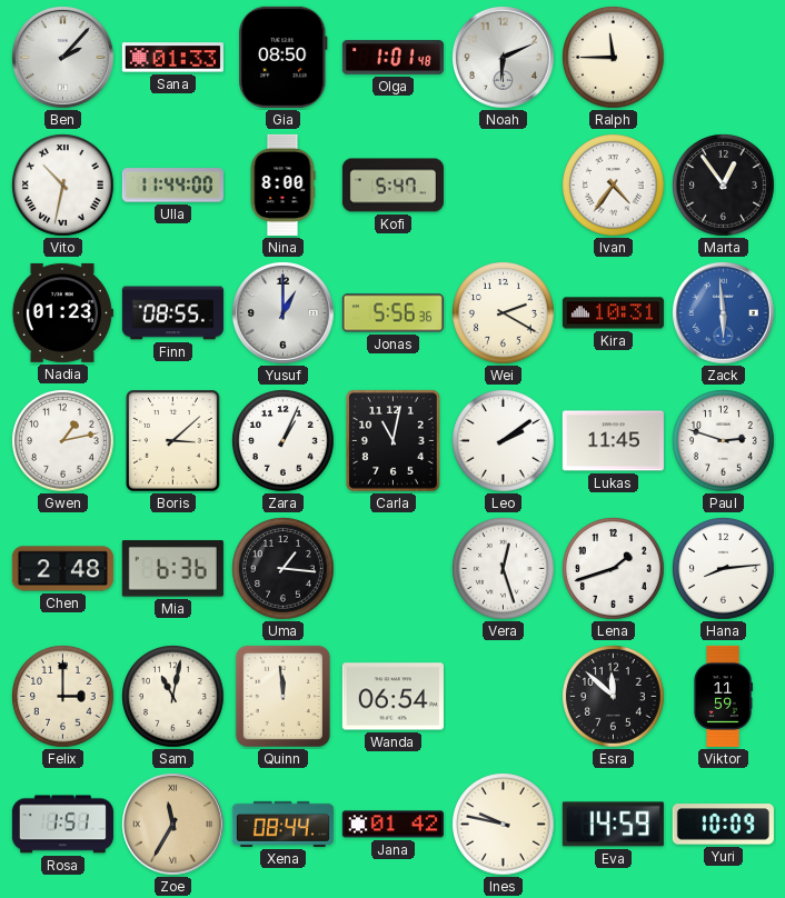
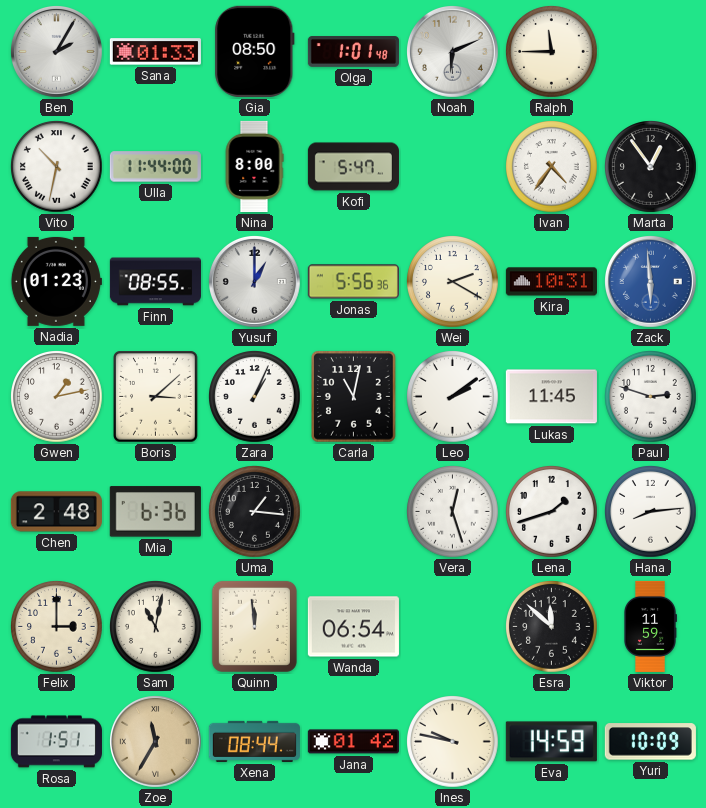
Ben: 2:07 -> 2:05
